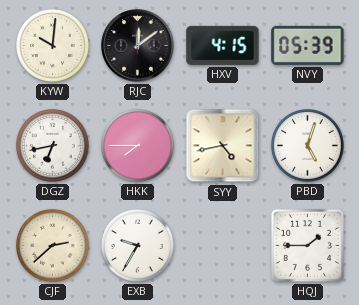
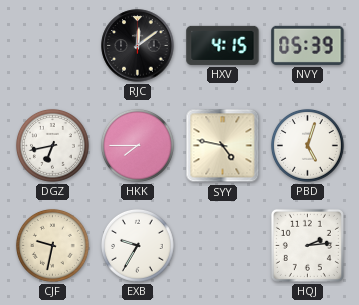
KYW: 10:01 -> none
SYY: 4:43 -> 4:47
CJF: 2:38 -> 9:32
HQJ: 1:45 -> 2:14
